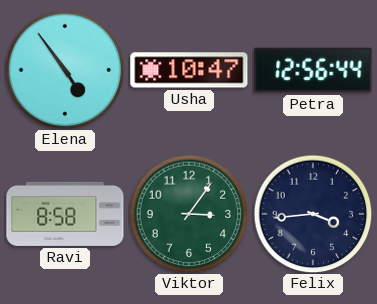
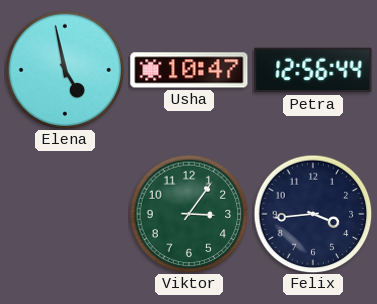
Elena: 4:54 -> 4:58
Ravi: 8:58 -> none
